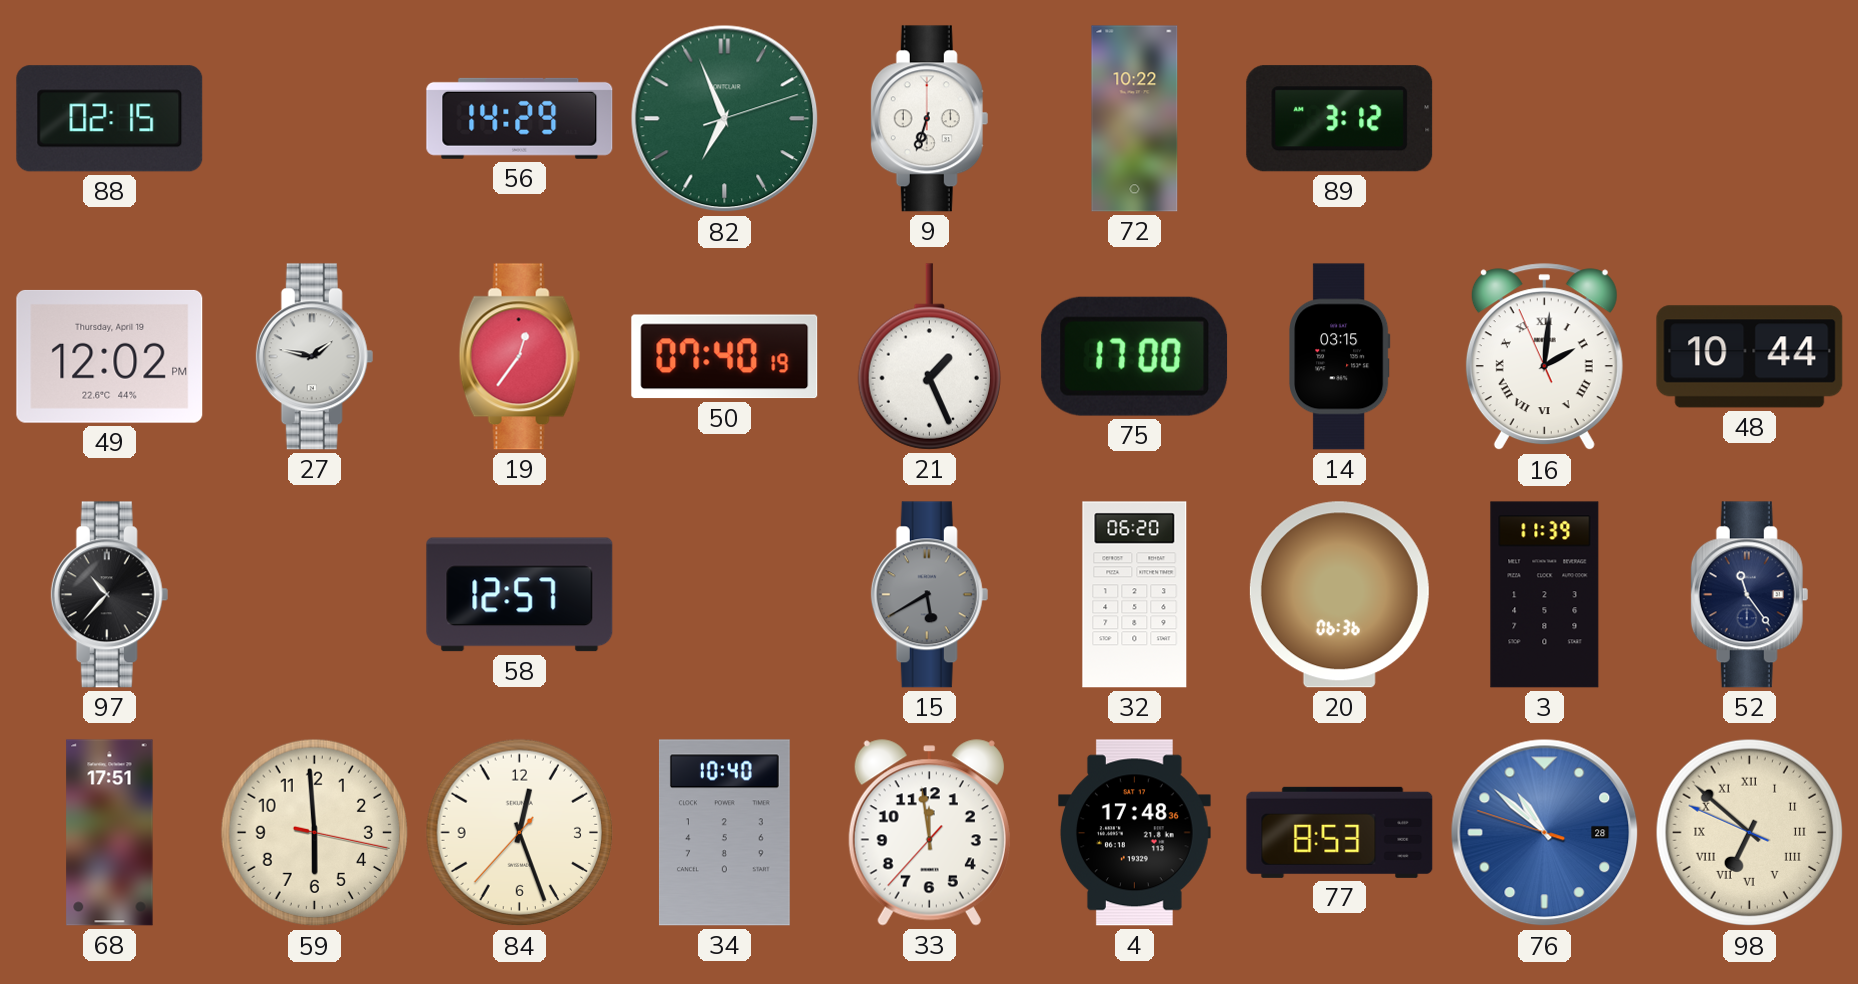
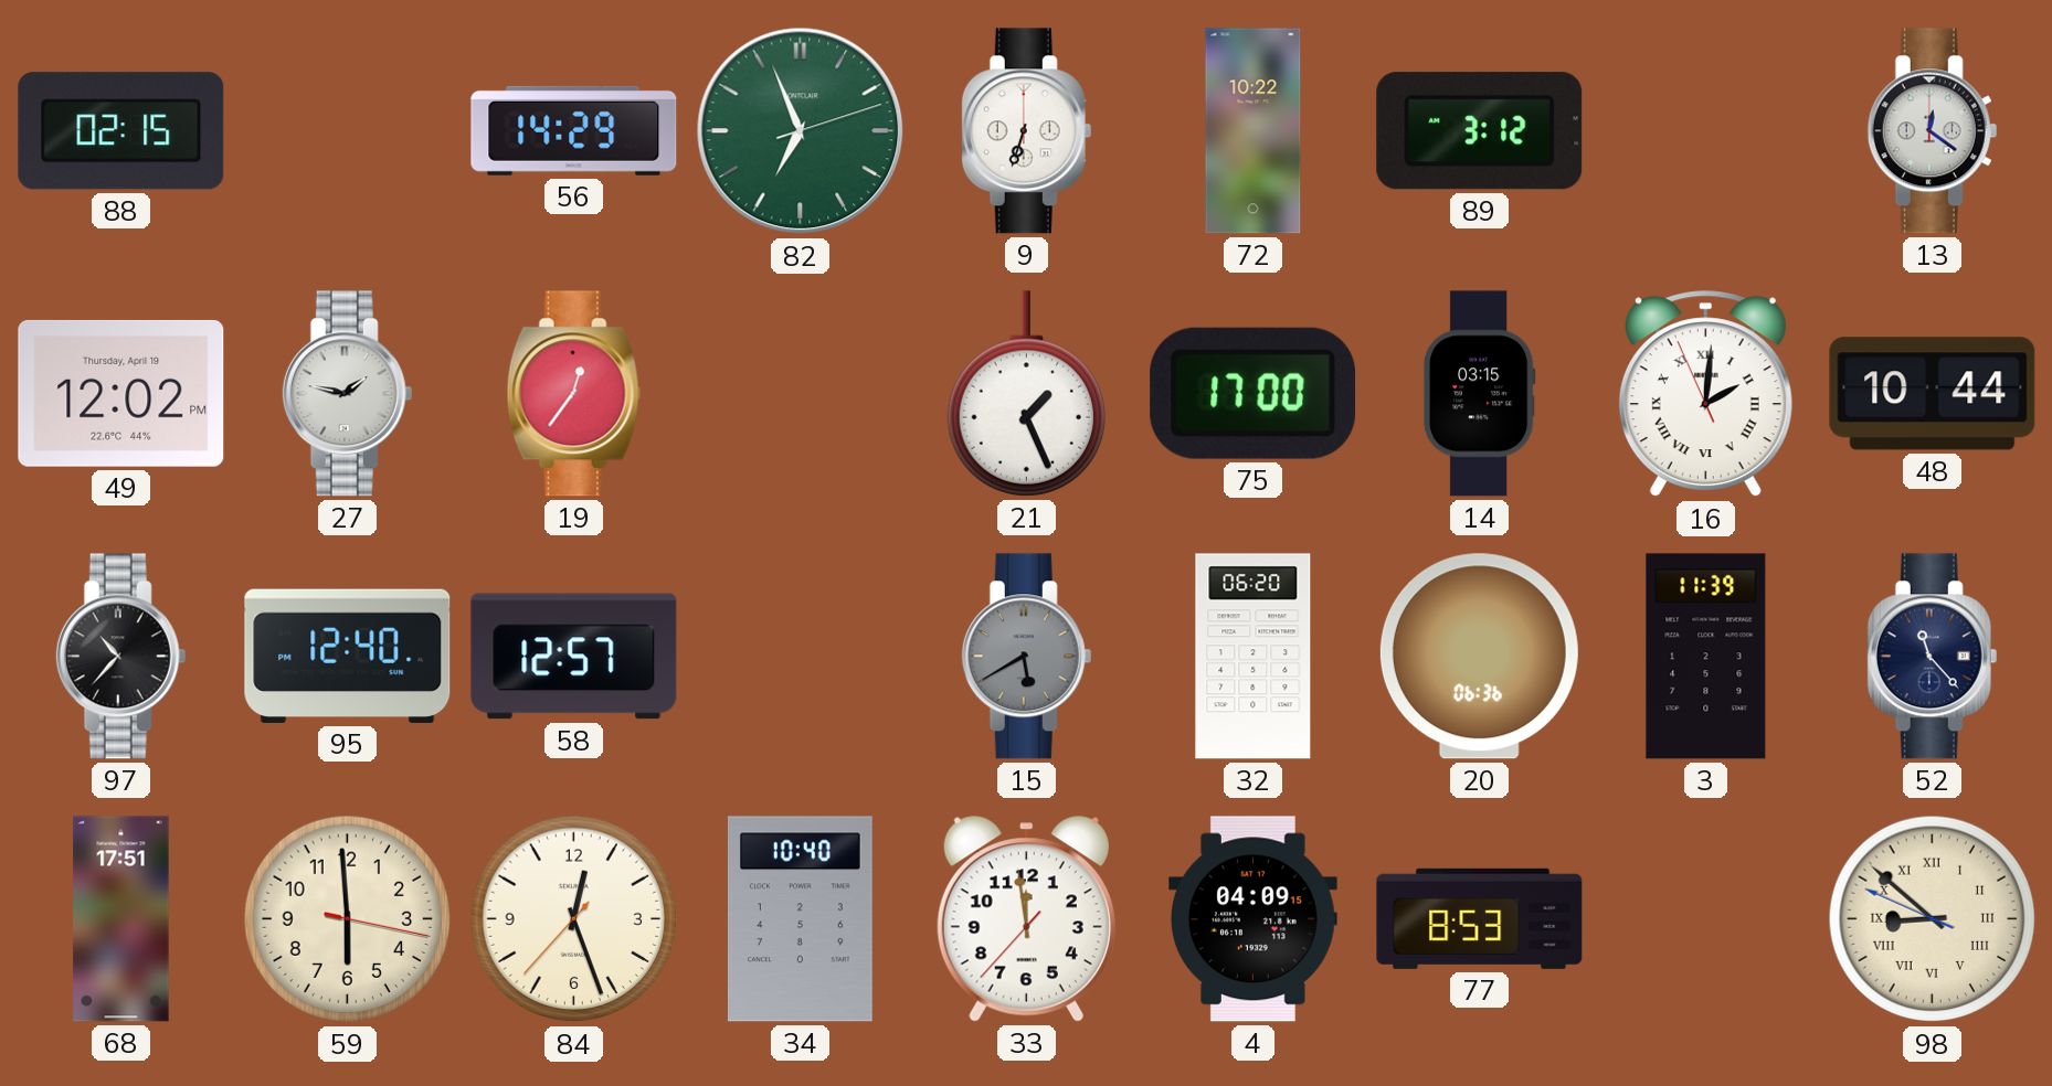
13: none -> 12:21
50: 07:40 -> none
95: none -> 12:40
52: 11:24 -> 11:23
4: 17:48 -> 04:09
76: 10:51 -> none
98: 6:51 -> 8:51
